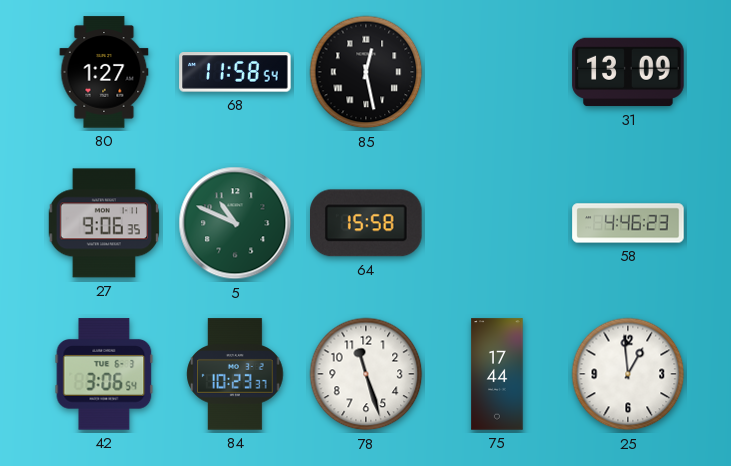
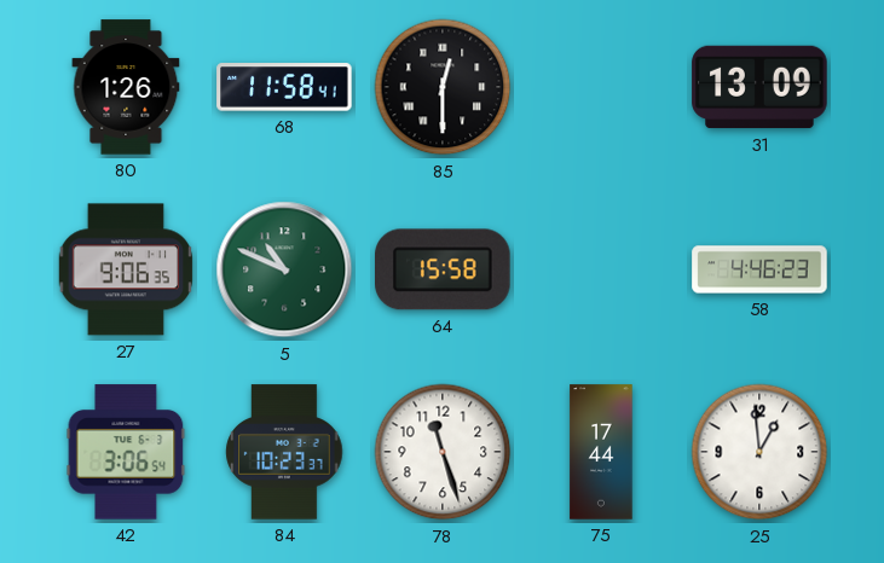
80: 1:27 -> 1:26
68: 11:58:54 -> 11:58:41
85: 12:28 -> 12:30
